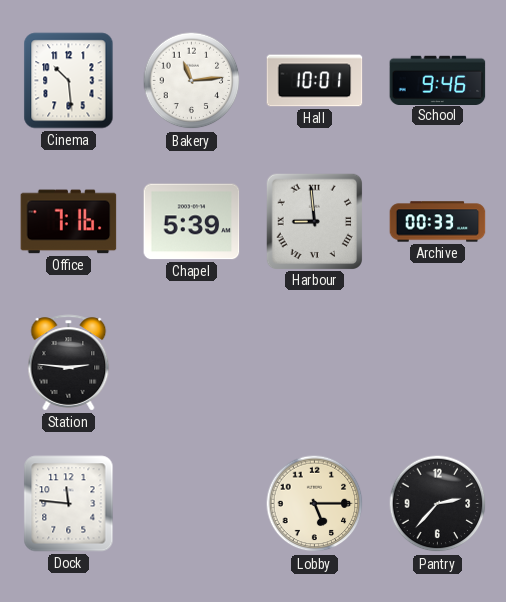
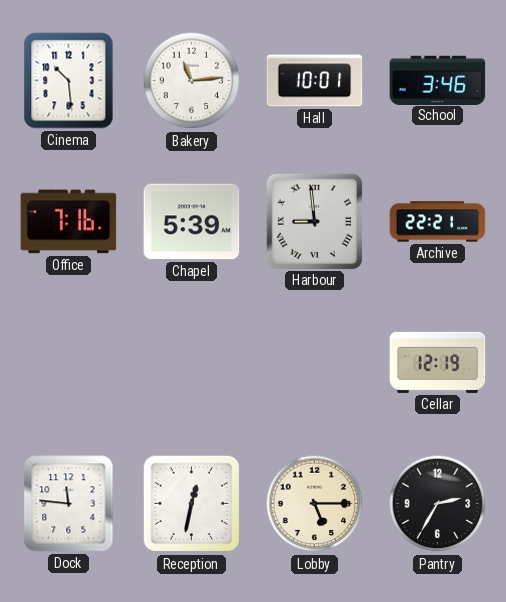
School: 9:46 -> 3:46
Archive: 00:33 -> 22:21
Station: 2:46 -> none
Cellar: none -> 12:19
Reception: none -> 12:32
Pantry: 2:37 -> 2:35
